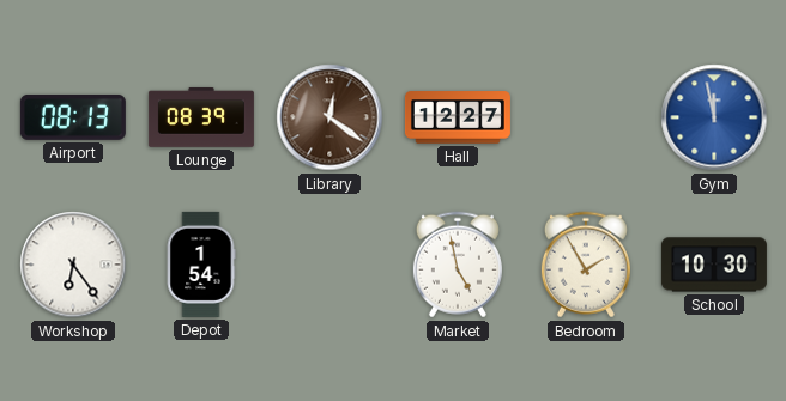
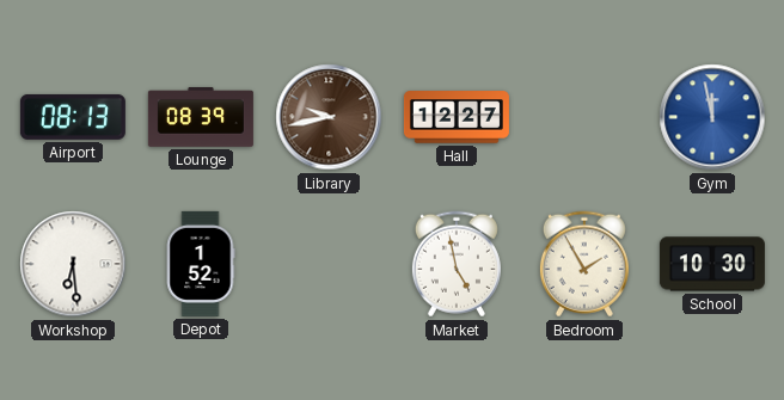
Library: 12:21 -> 9:43
Workshop: 6:24 -> 6:29
Depot: 1:54 -> 1:52
